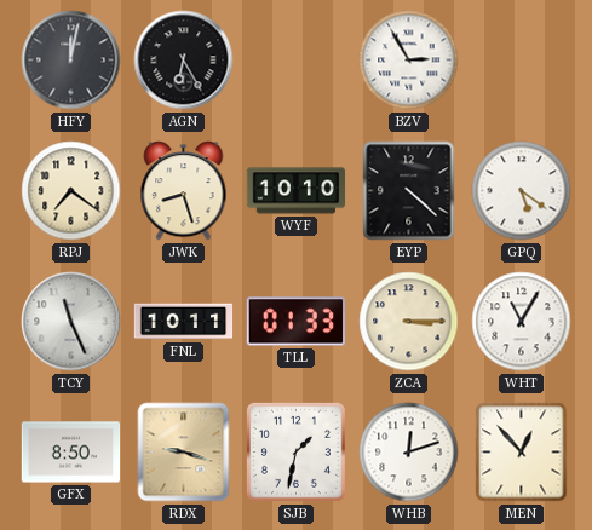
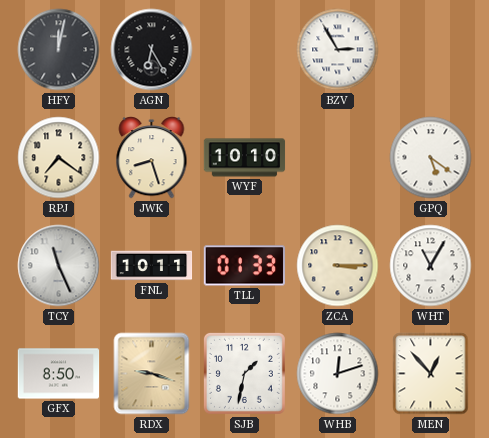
EYP: 4:22 -> none
